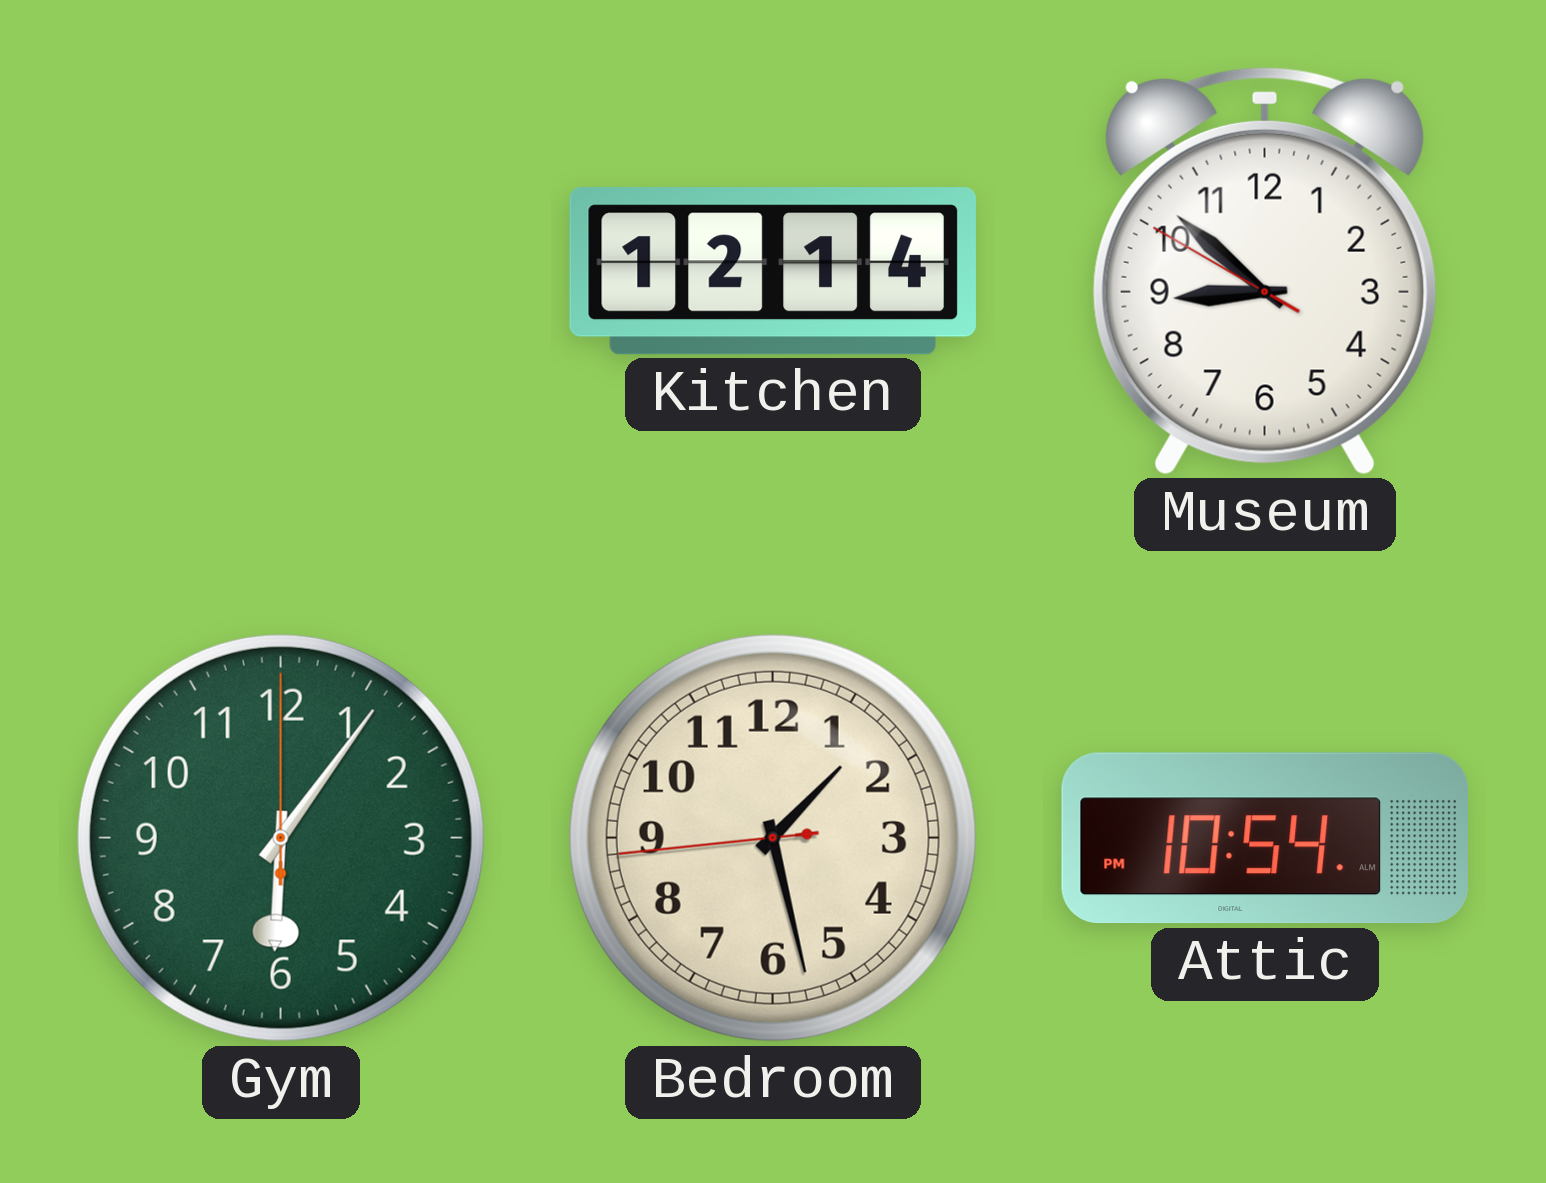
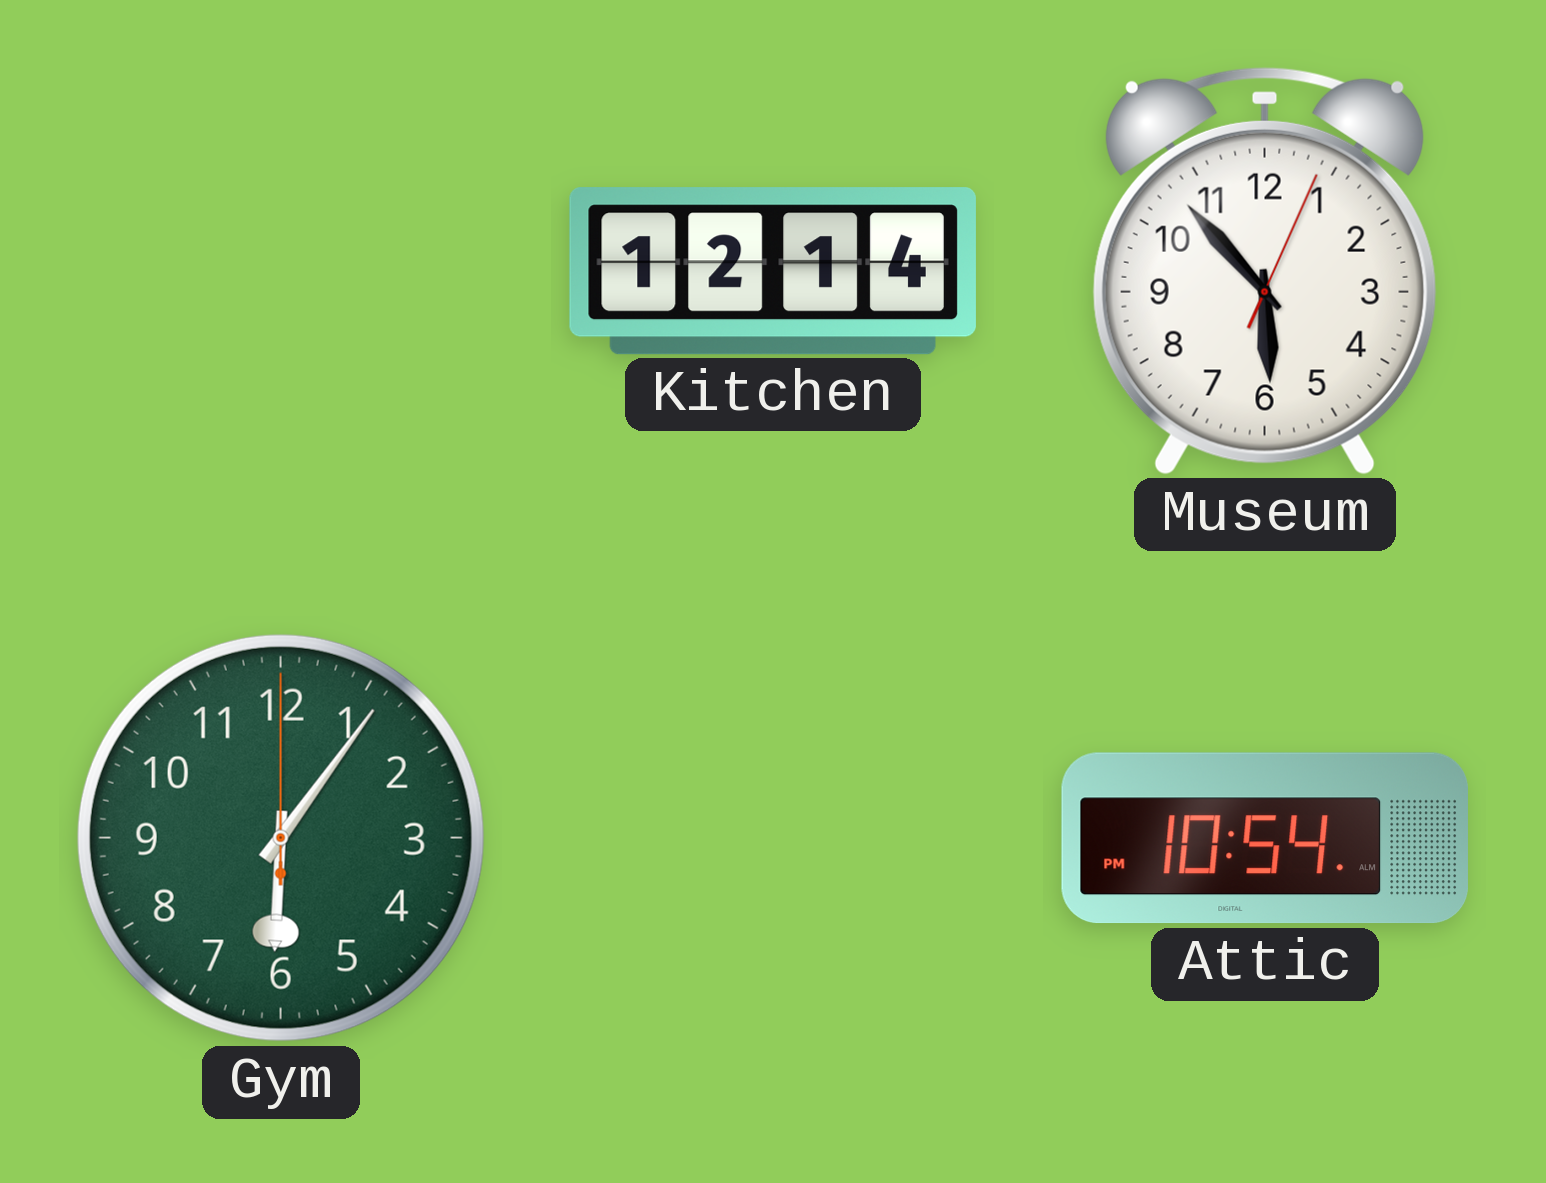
Museum: 8:51 -> 5:53
Bedroom: 1:27 -> none
